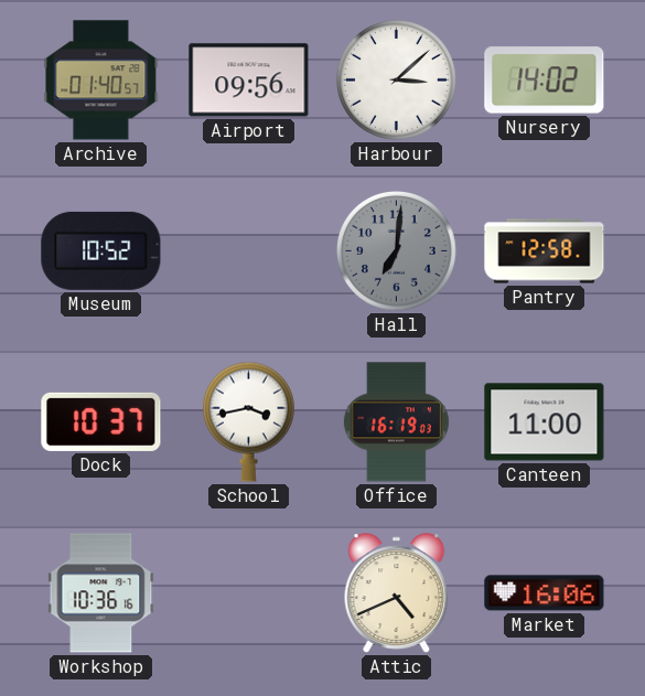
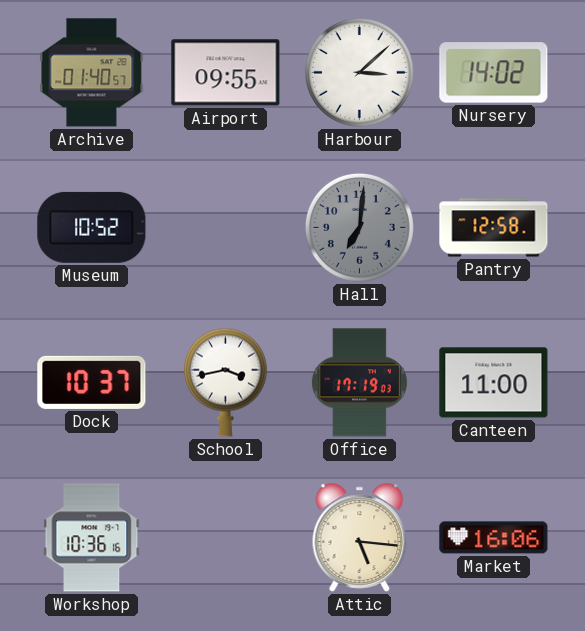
Airport: 09:56 -> 09:55
Office: 16:19 -> 17:19
Attic: 4:41 -> 5:16
